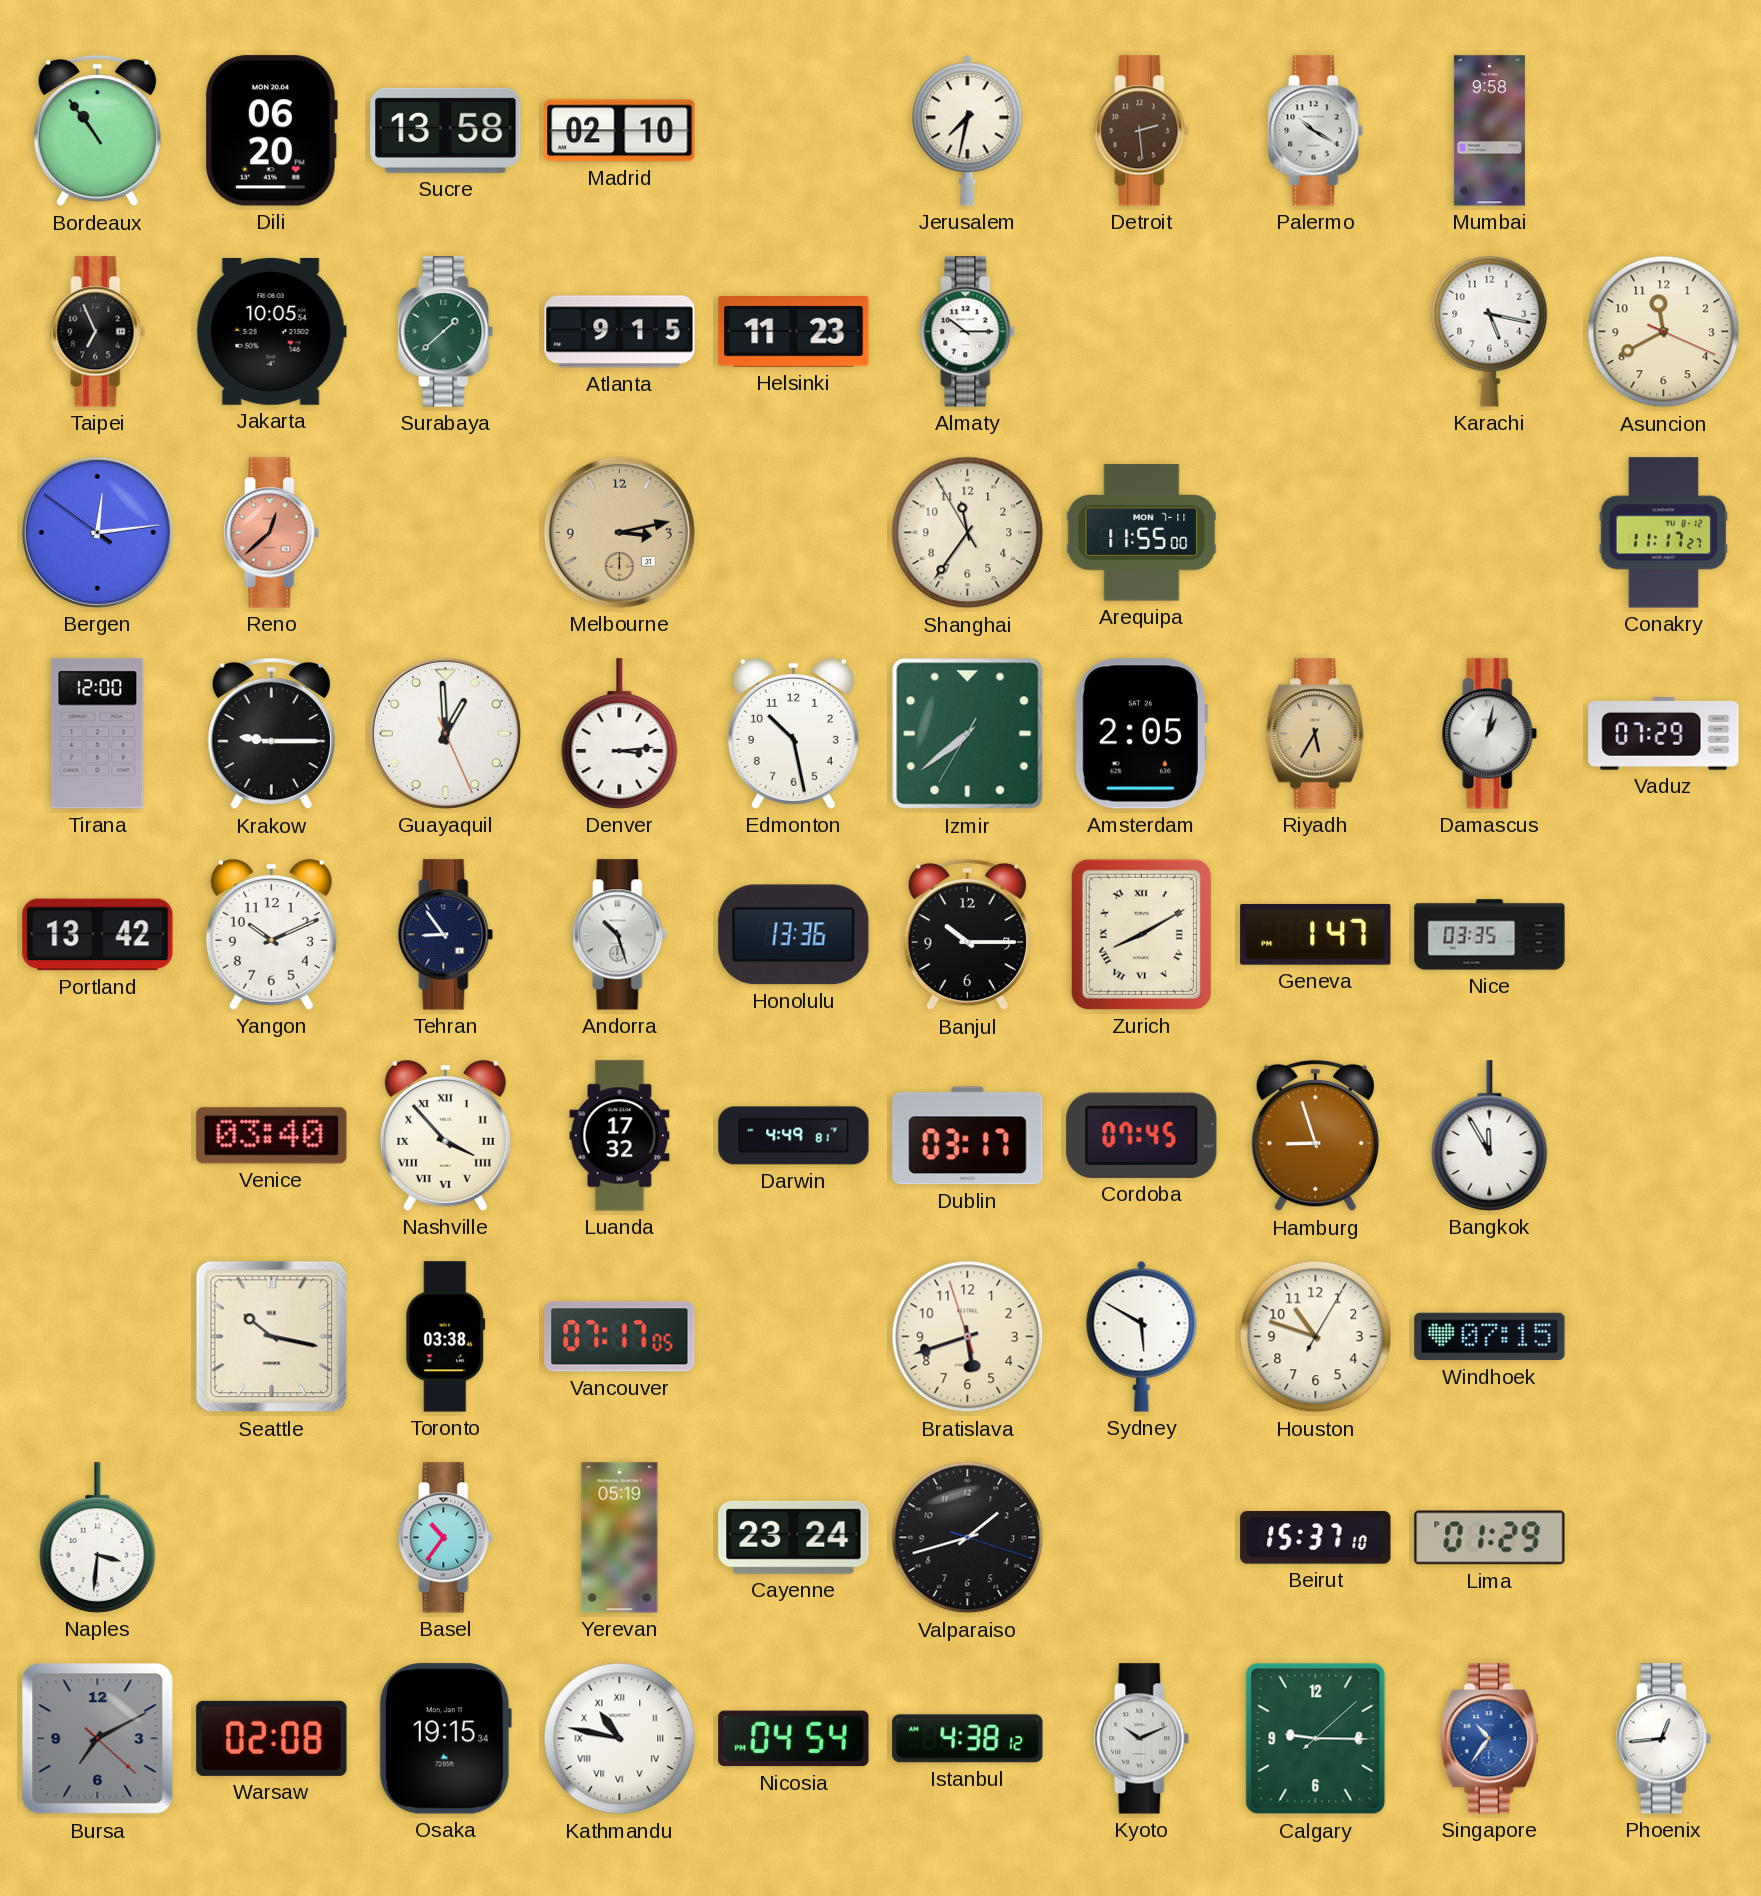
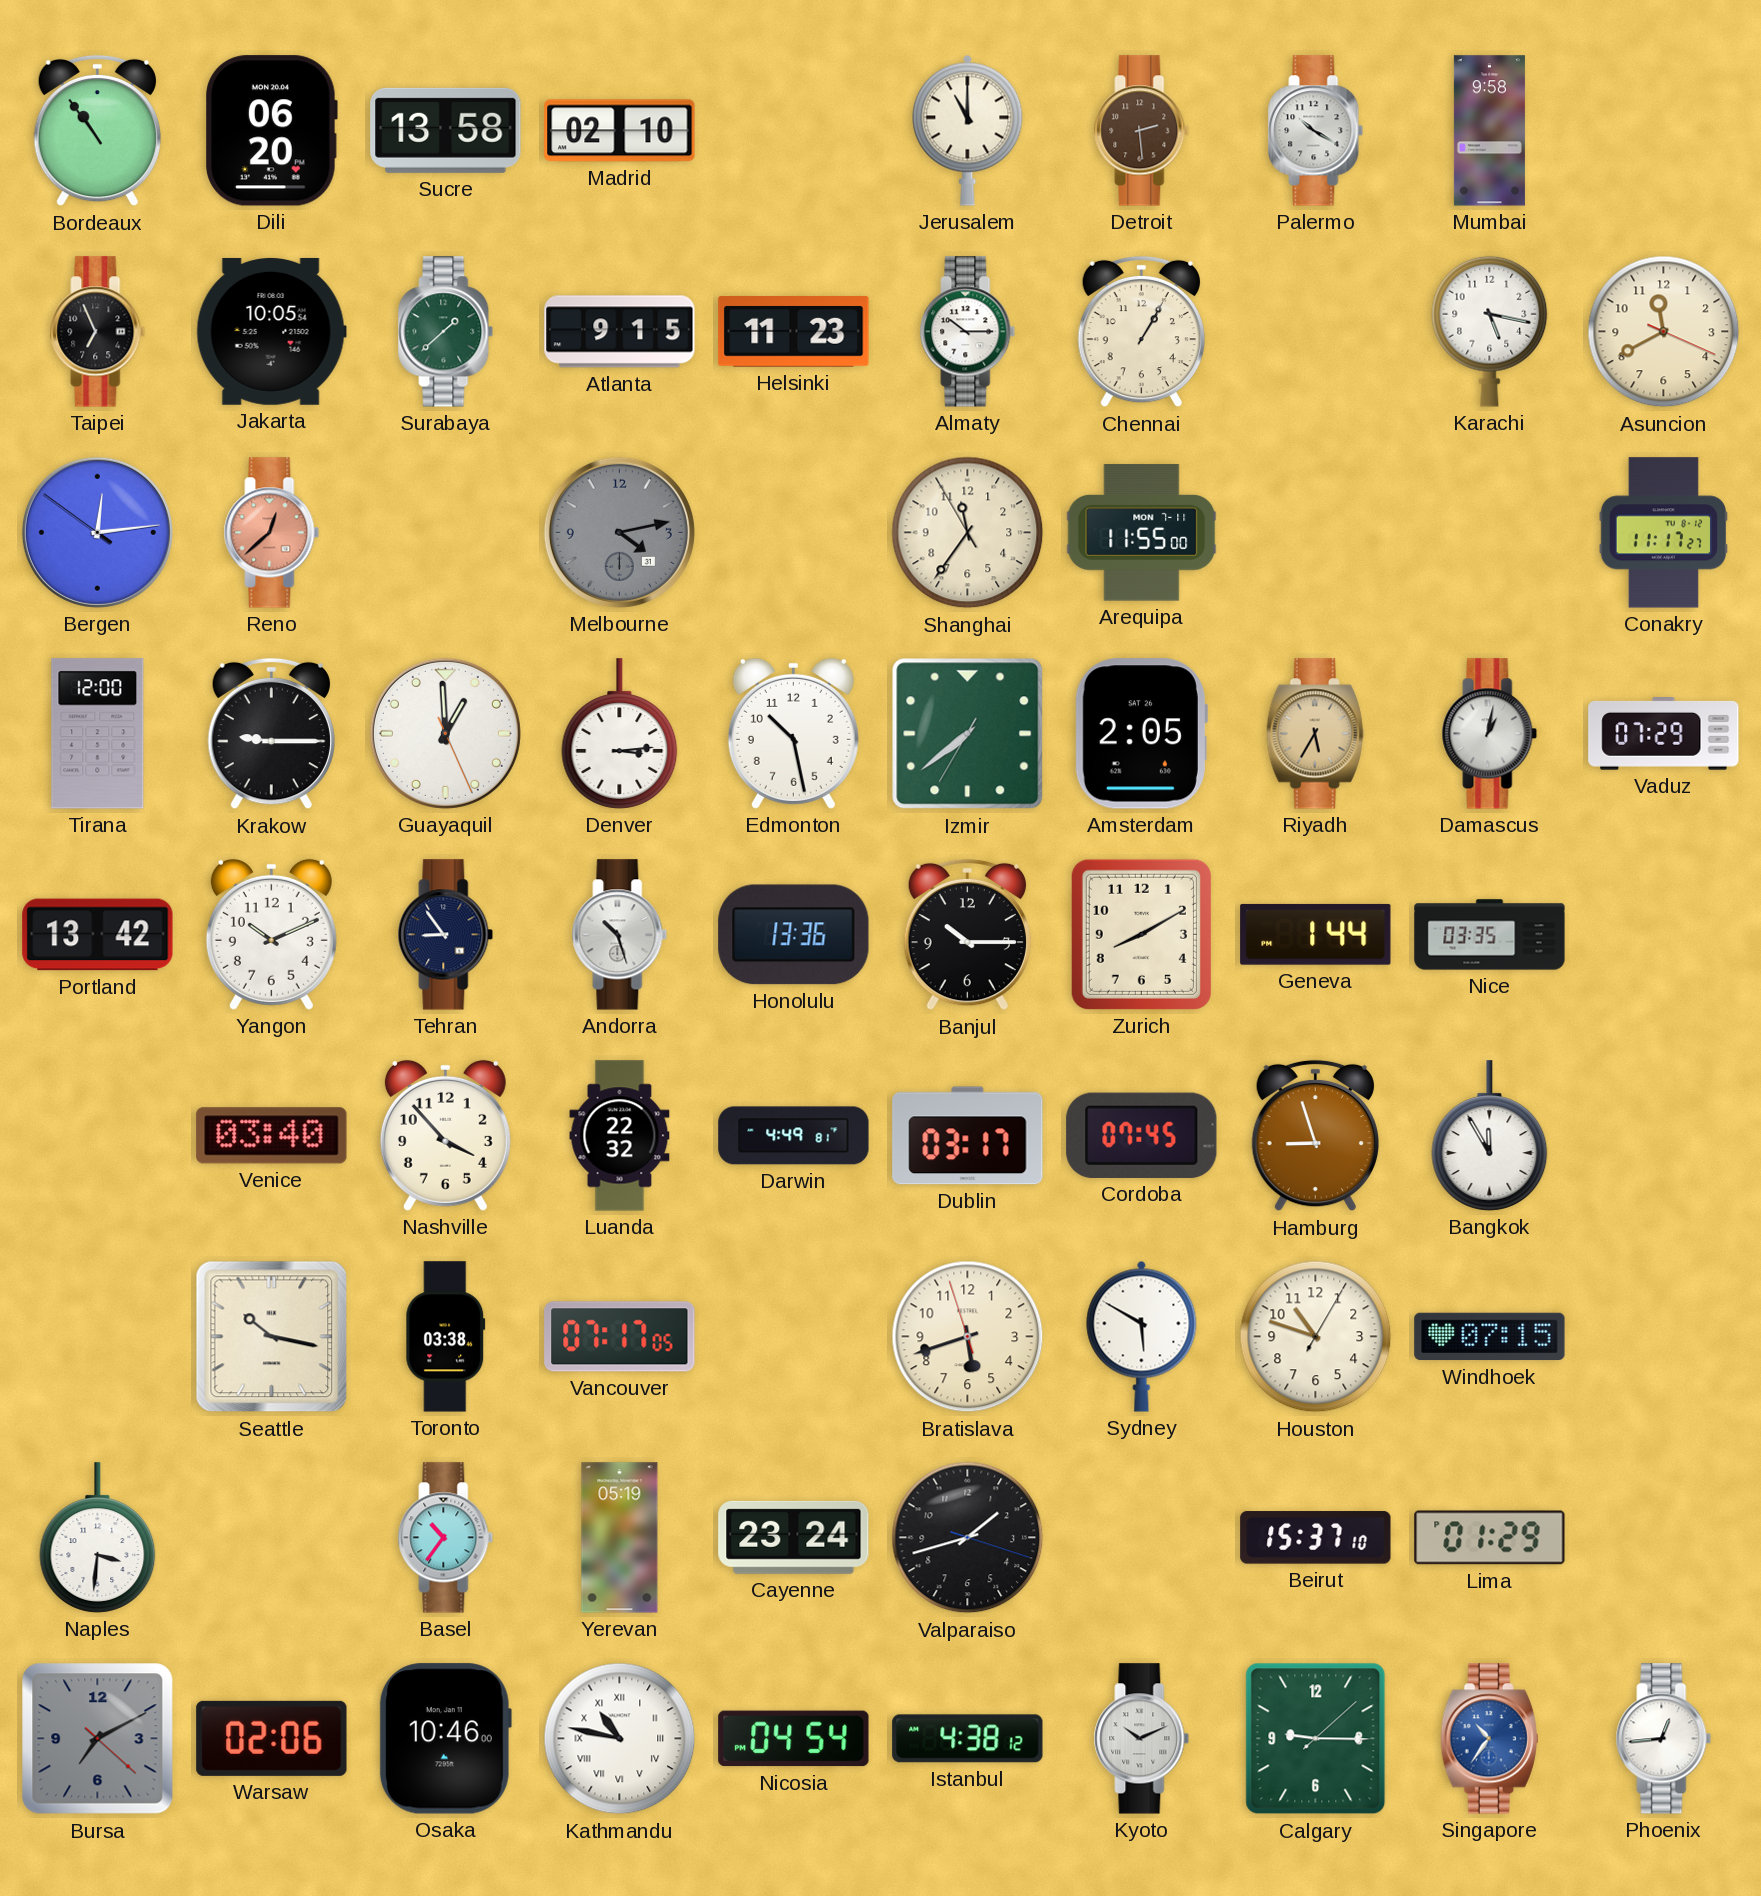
Jerusalem: 7:32 -> 11:00
Chennai: none -> 1:05
Melbourne: 3:13 -> 4:13
Melbourne dial: champagne -> grey
Zurich numerals: Roman -> Arabic
Geneva: 1:47 -> 1:44
Nashville numerals: Roman -> Arabic
Luanda: 17:32 -> 22:32
Warsaw: 02:08 -> 02:06
Osaka: 19:15 -> 10:46
